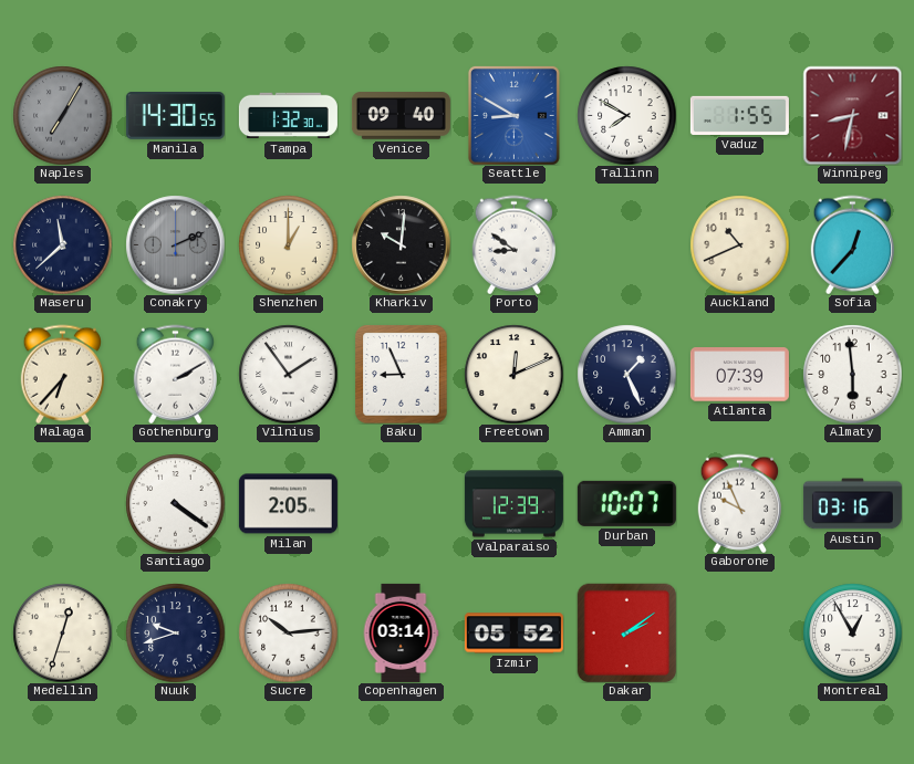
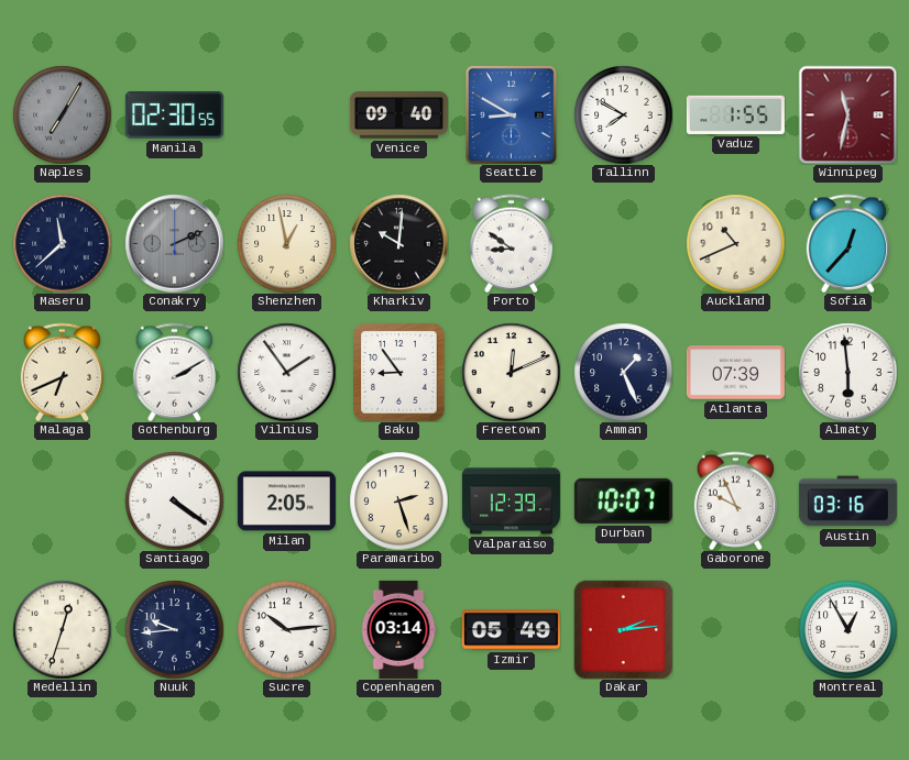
Manila: 14:30 -> 02:30
Tampa: 1:32 -> none
Winnipeg: 8:32 -> 11:32
Shenzhen: 1:00 -> 12:58
Malaga: 6:37 -> 6:41
Baku: 8:56 -> 8:54
Paramaribo: none -> 2:27
Nuuk: 9:42 -> 9:44
Izmir: 05:52 -> 05:49
Dakar: 2:09 -> 2:14
